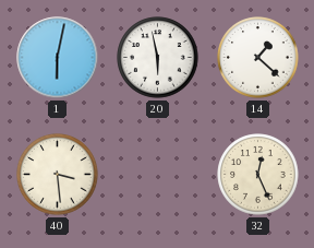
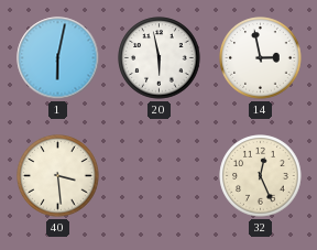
14: 1:22 -> 2:58
